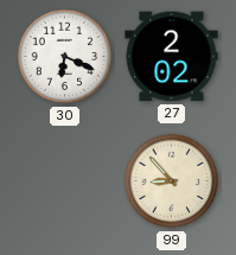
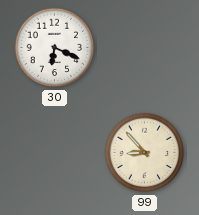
27: 2:02 -> none
